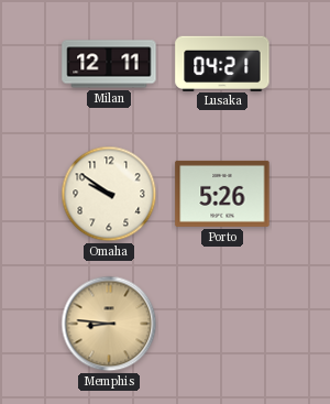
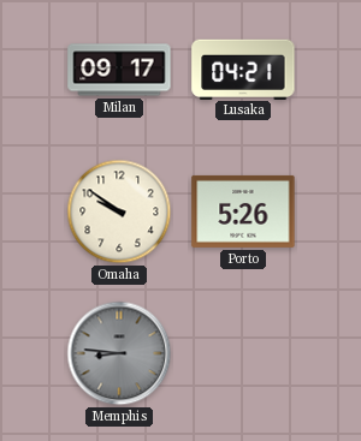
Milan: 12:11 -> 09:17
Memphis dial: champagne -> grey
